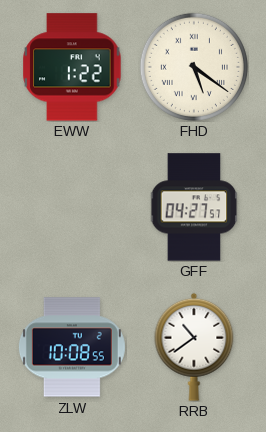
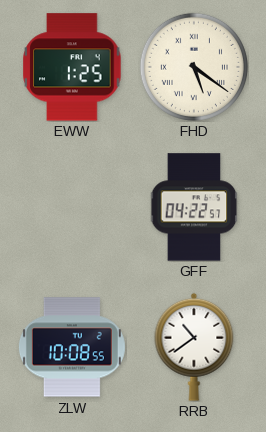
EWW: 1:22 -> 1:25
GFF: 04:27 -> 04:22
